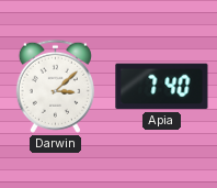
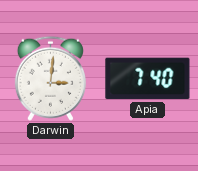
Darwin: 3:08 -> 3:01
